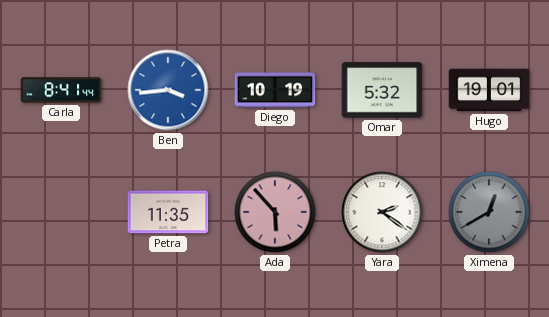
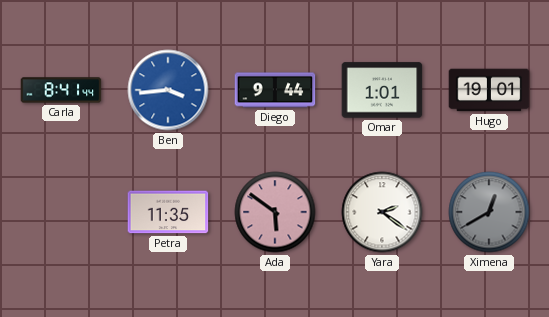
Diego: 10:19 -> 9:44
Omar: 5:32 -> 1:01
Ada: 5:53 -> 5:51
